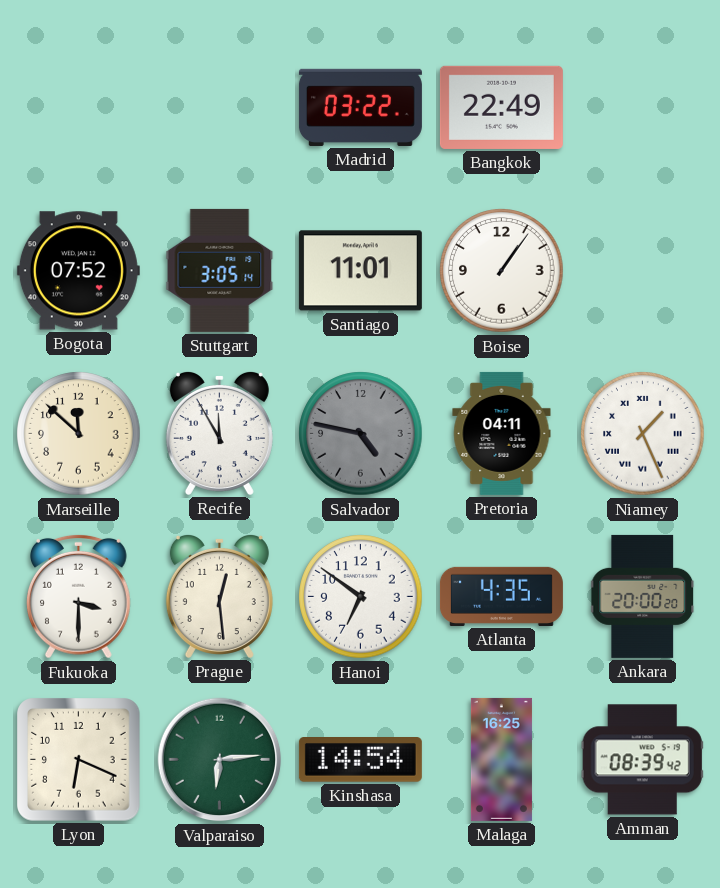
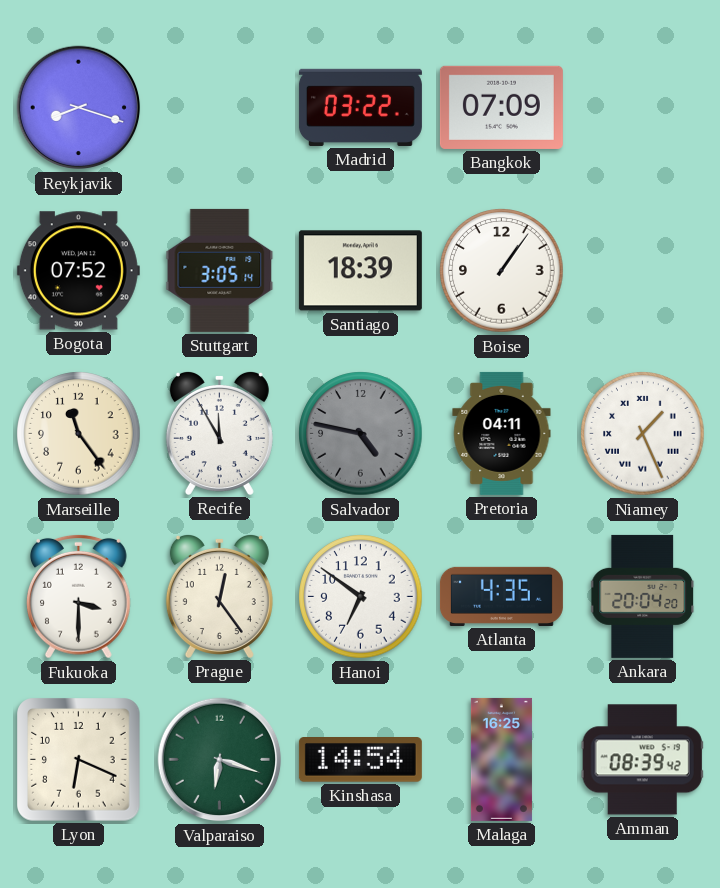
Reykjavik: none -> 8:18
Bangkok: 22:49 -> 07:09
Santiago: 11:01 -> 18:39
Marseille: 11:52 -> 11:24
Prague: 12:29 -> 12:24
Ankara: 20:00 -> 20:04
Valparaiso: 6:14 -> 6:18
